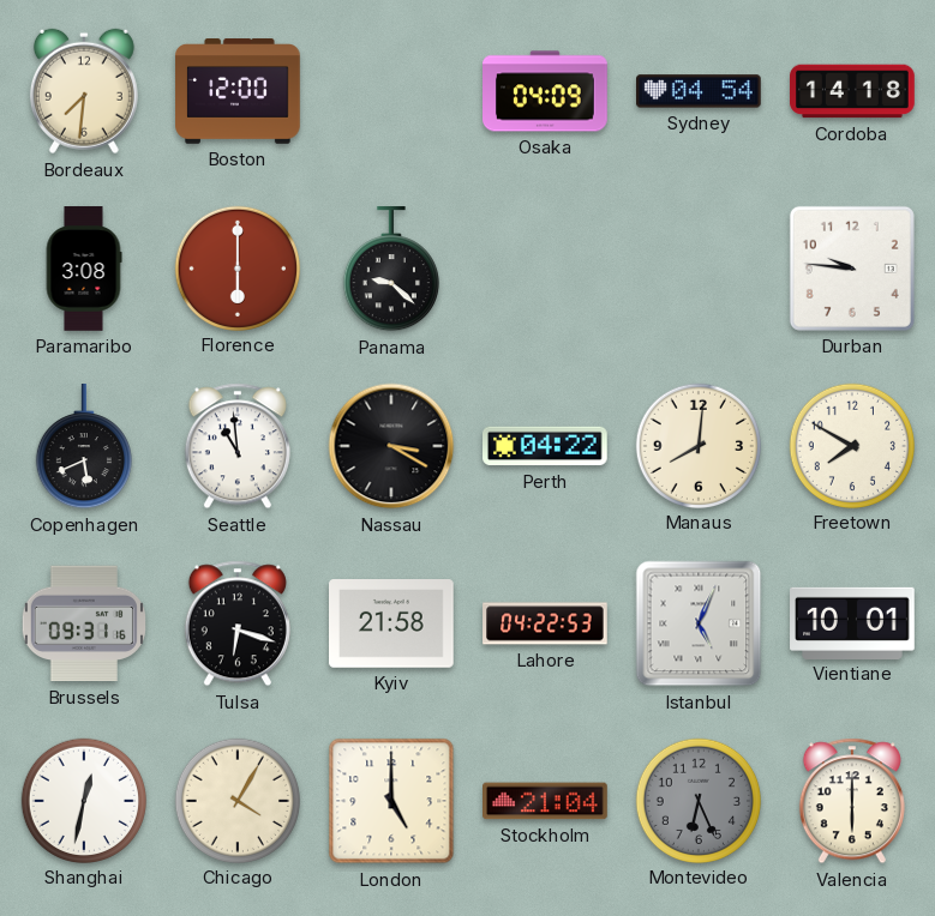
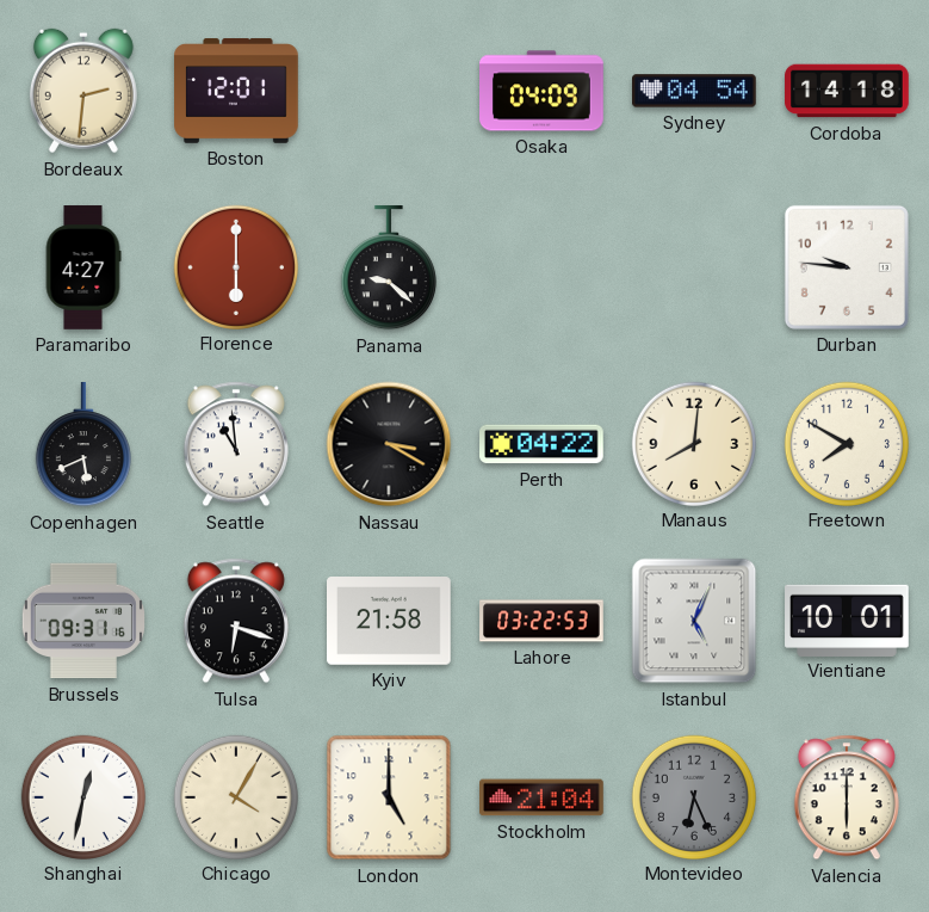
Bordeaux: 7:31 -> 2:31
Boston: 12:00 -> 12:01
Paramaribo: 3:08 -> 4:27
Lahore: 04:22 -> 03:22
